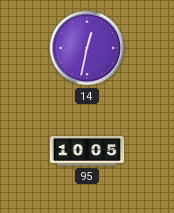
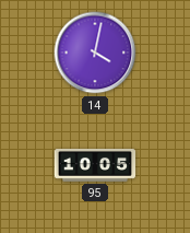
14: 12:32 -> 4:02
